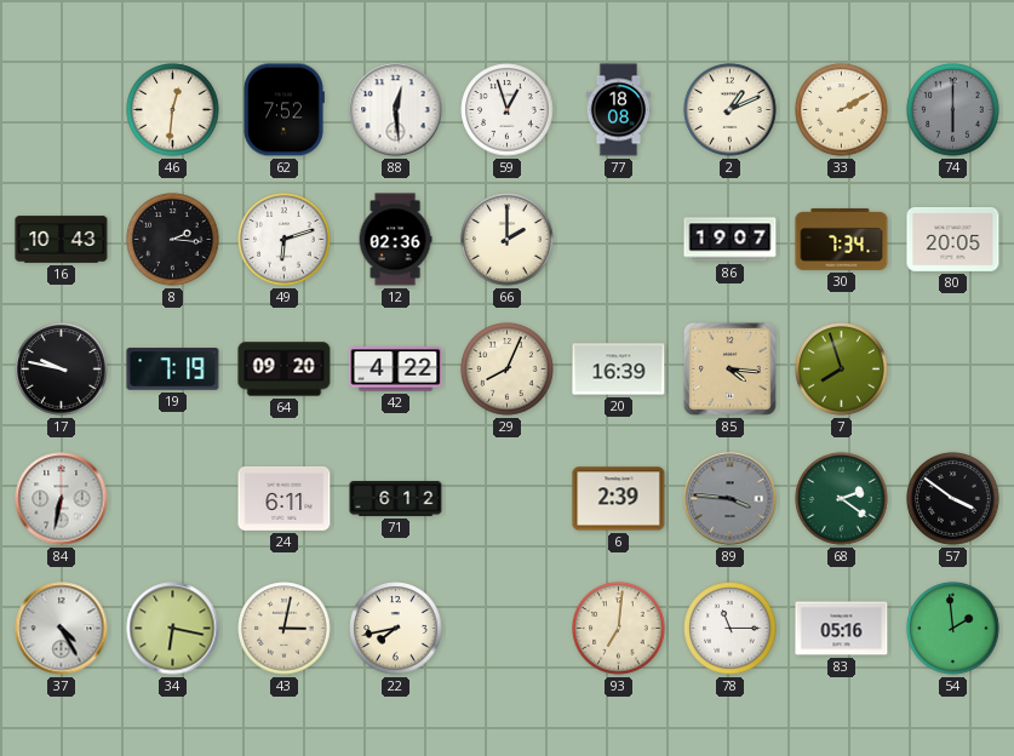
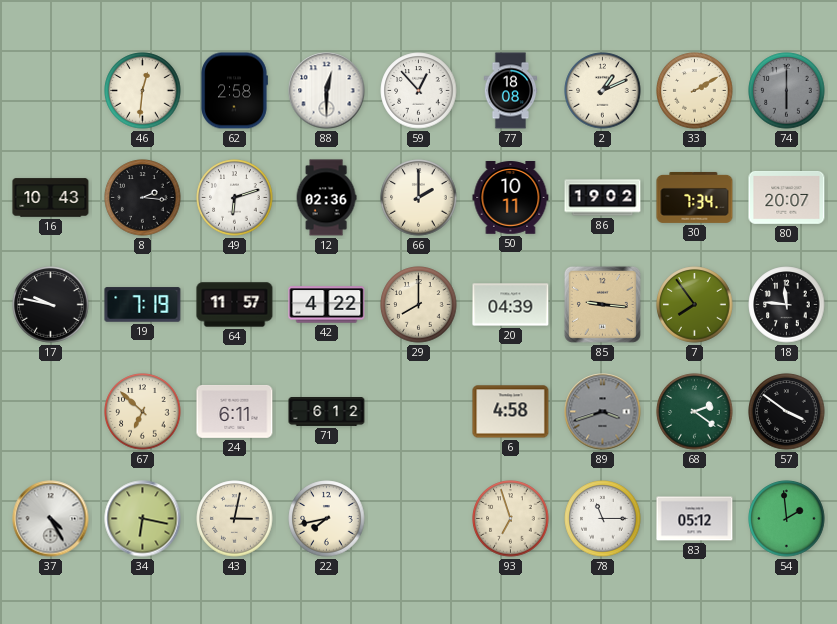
62: 7:52 -> 2:58
88: 12:29 -> 12:30
59: 12:57 -> 12:53
50: none -> 10:11
86: 19:07 -> 19:02
80: 20:05 -> 20:07
64: 09:20 -> 11:57
29: 8:04 -> 8:00
20: 16:39 -> 04:39
85: 4:16 -> 9:16
7: 7:57 -> 7:54
18: none -> 11:46
84: 6:32 -> none
67: none -> 6:52
6: 2:39 -> 4:58
89: 3:46 -> 3:42
93: 7:01 -> 6:57
83: 05:16 -> 05:12
